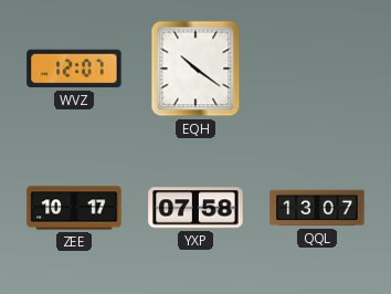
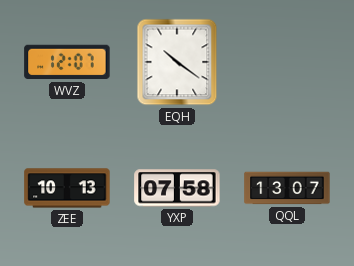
ZEE: 10:17 -> 10:13
